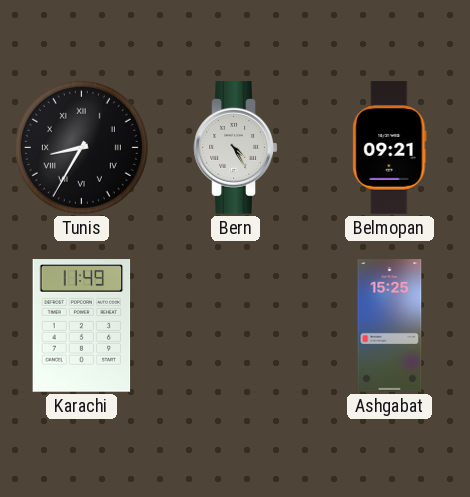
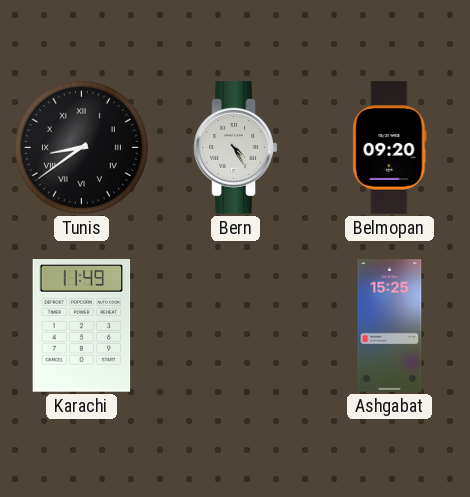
Tunis: 8:35 -> 8:39
Belmopan: 09:21 -> 09:20
